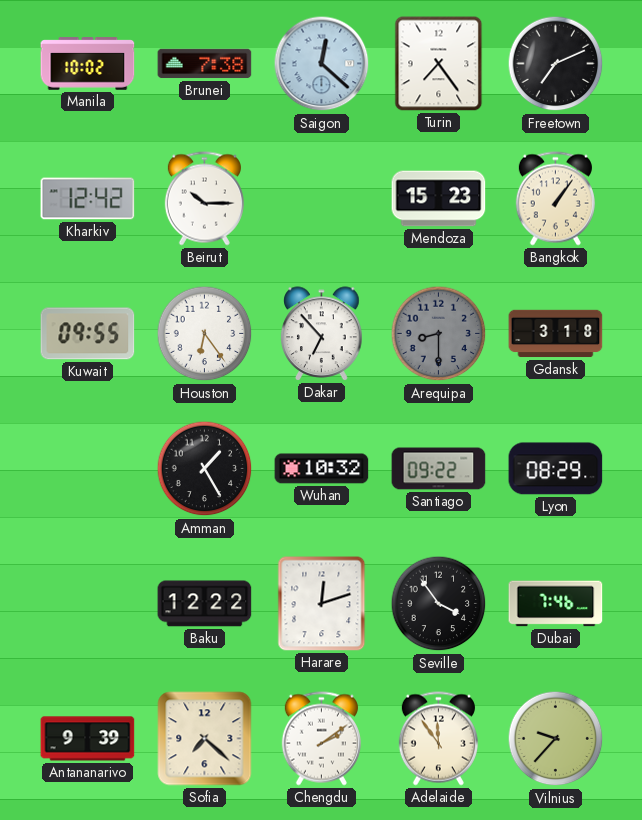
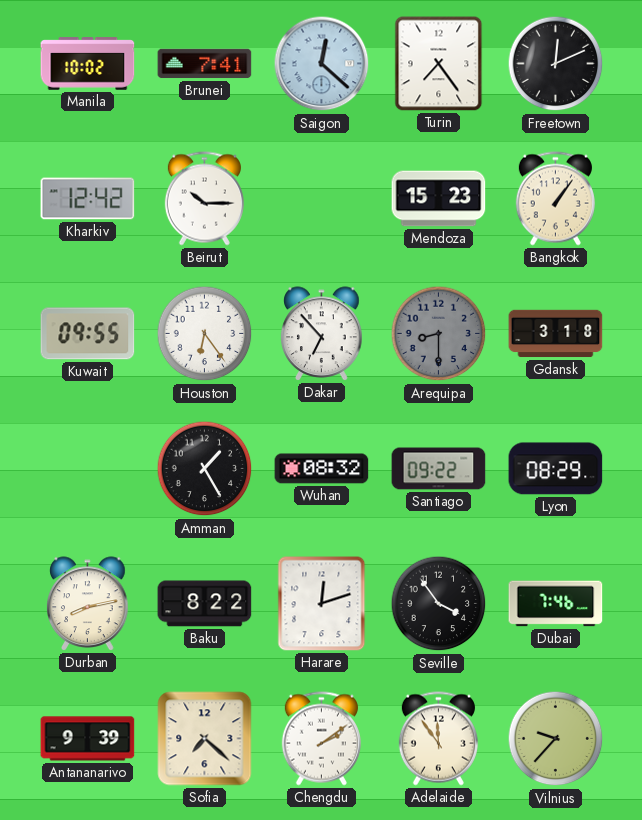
Brunei: 7:38 -> 7:41
Freetown: 7:11 -> 12:11
Wuhan: 10:32 -> 08:32
Durban: none -> 8:13
Baku: 12:22 -> 8:22
